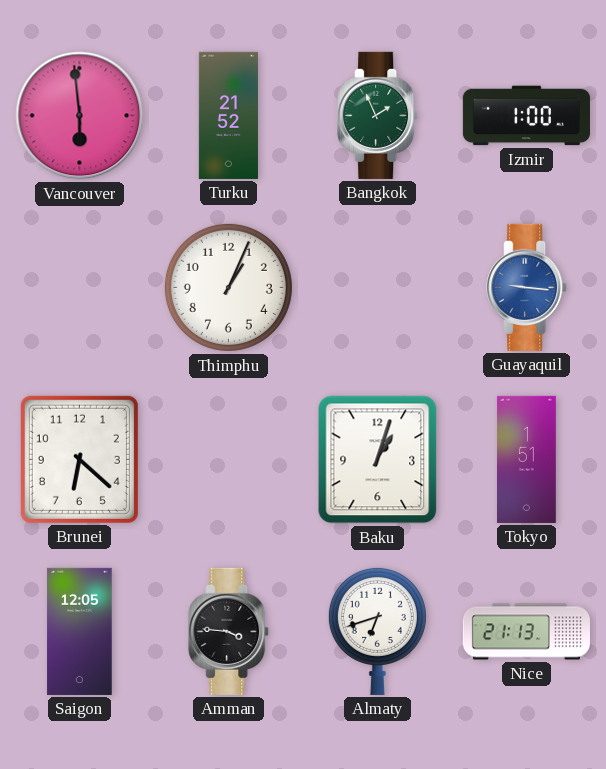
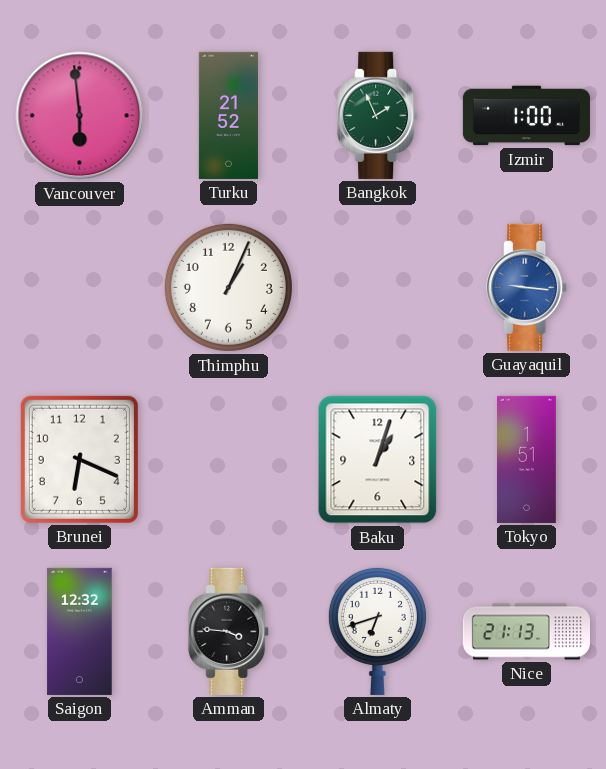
Brunei: 6:22 -> 6:19
Saigon: 12:05 -> 12:32
